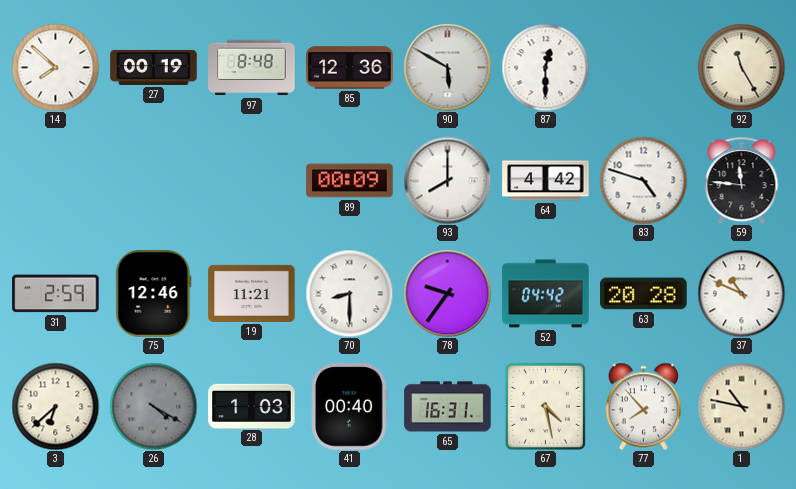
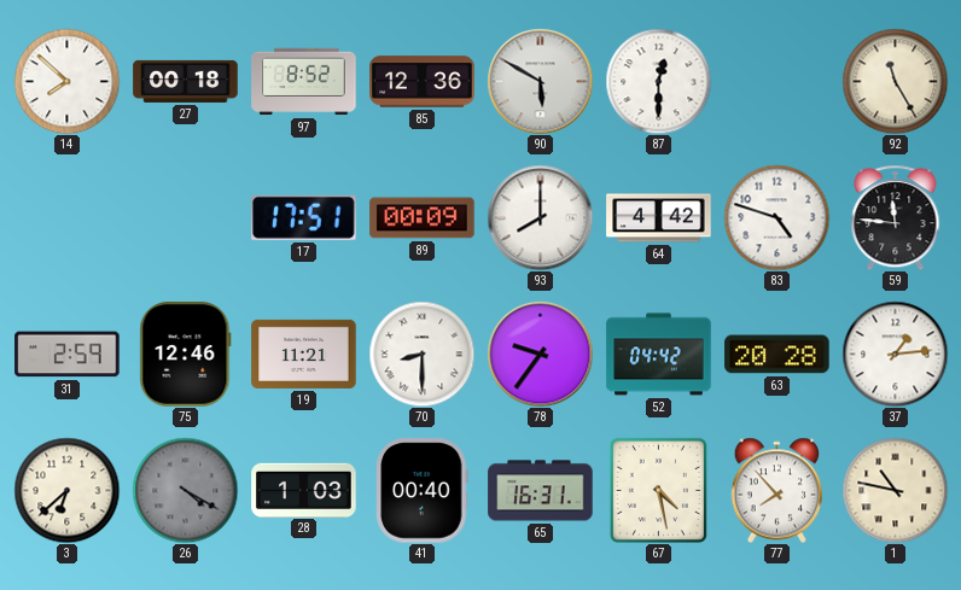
27: 00:19 -> 00:18
97: 8:48 -> 8:52
17: none -> 17:51
37: 10:49 -> 1:14
